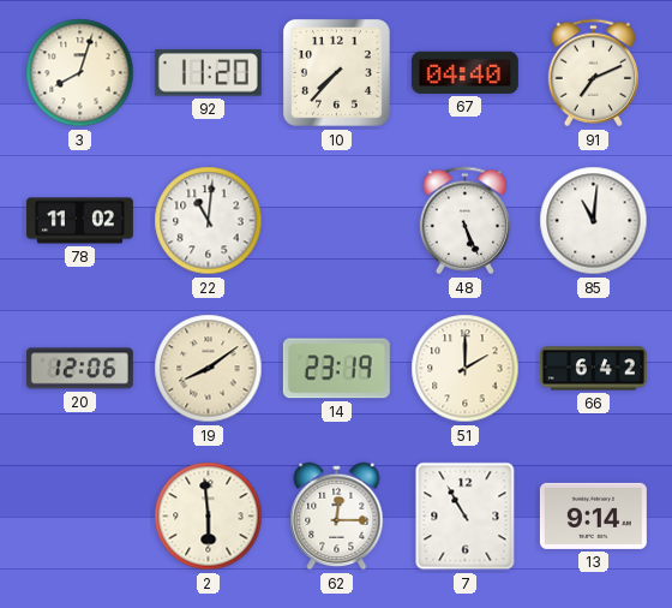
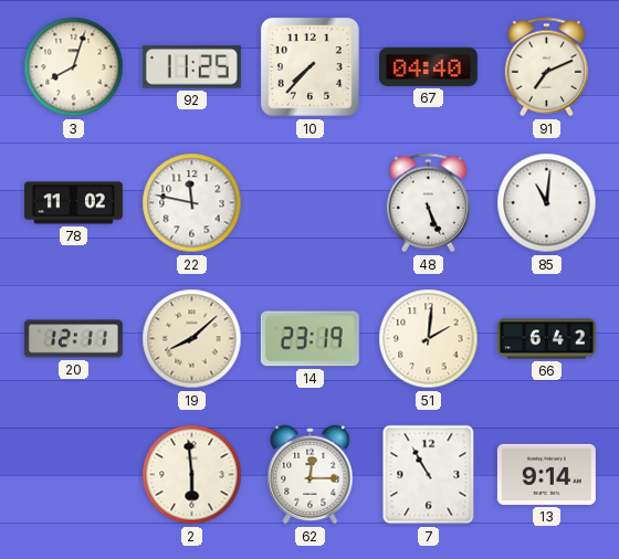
92: 11:20 -> 11:25
22: 11:01 -> 11:47
20: 12:06 -> 12:11
19: 8:09 -> 8:08
51: 2:00 -> 2:01
